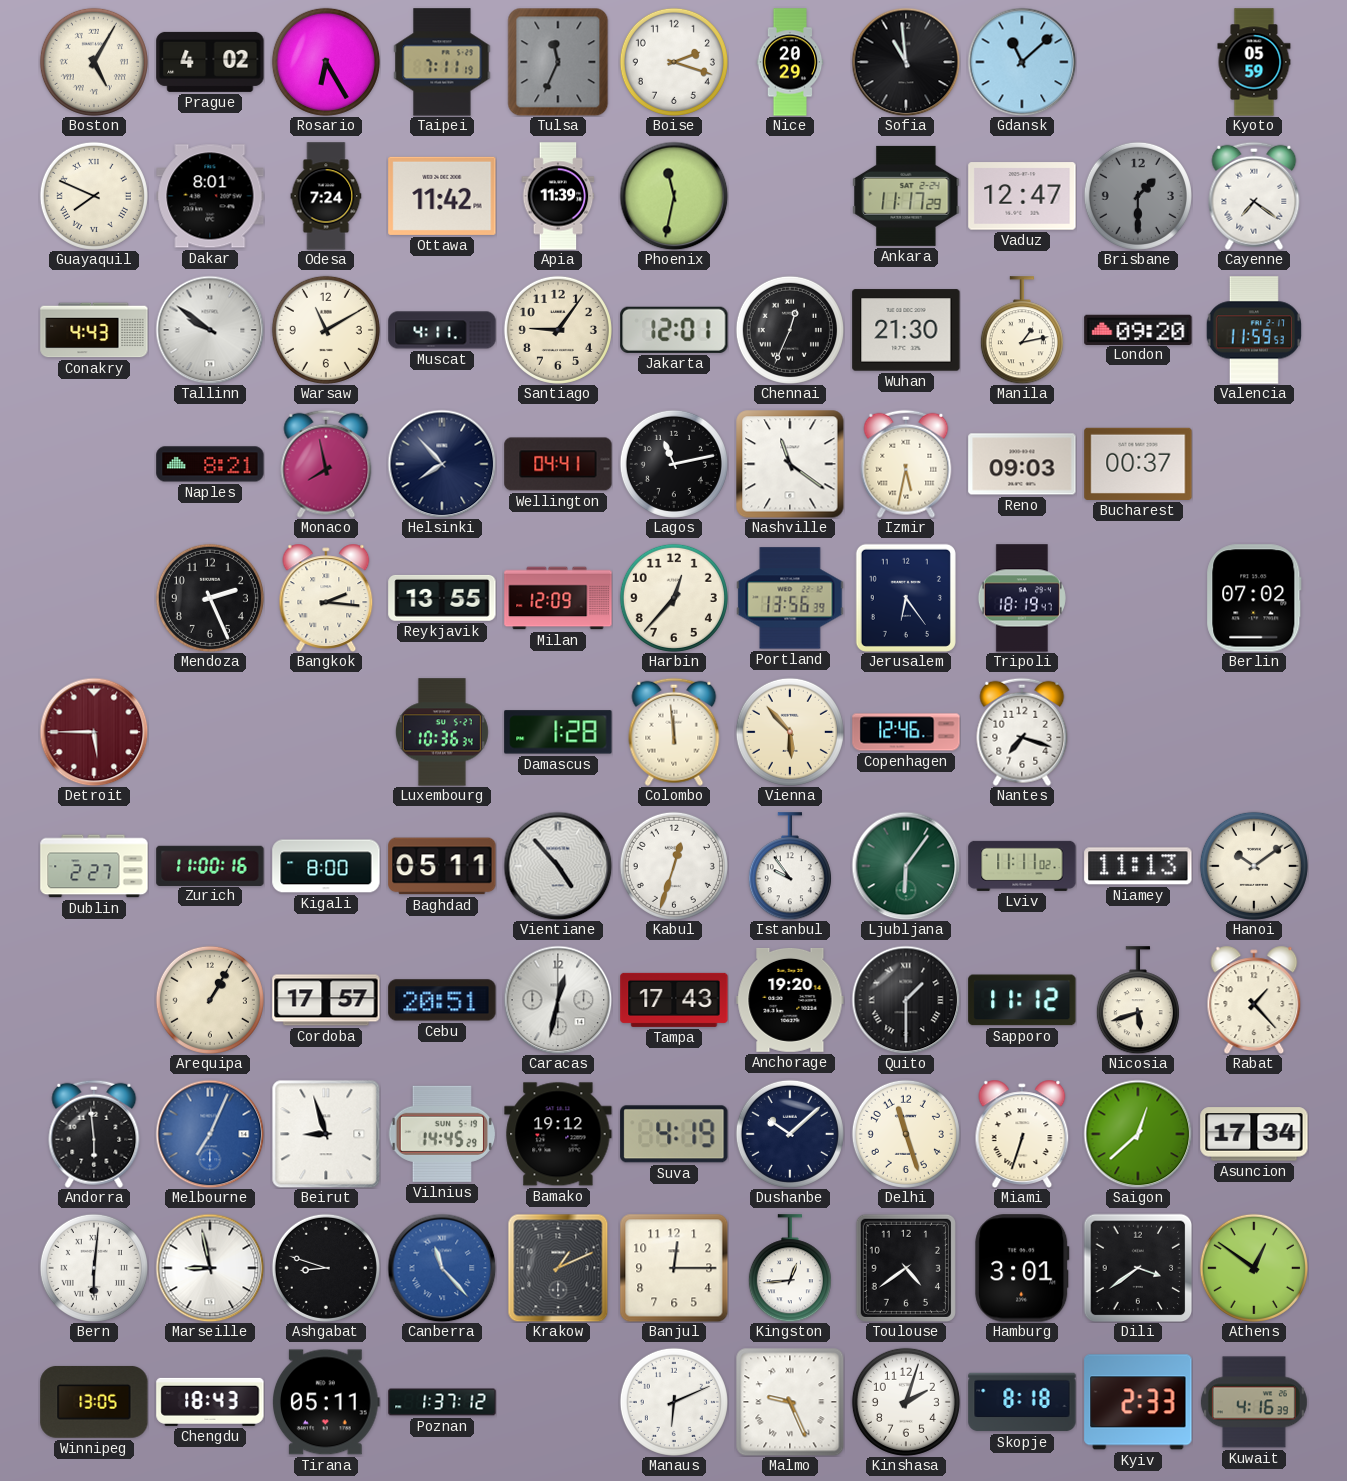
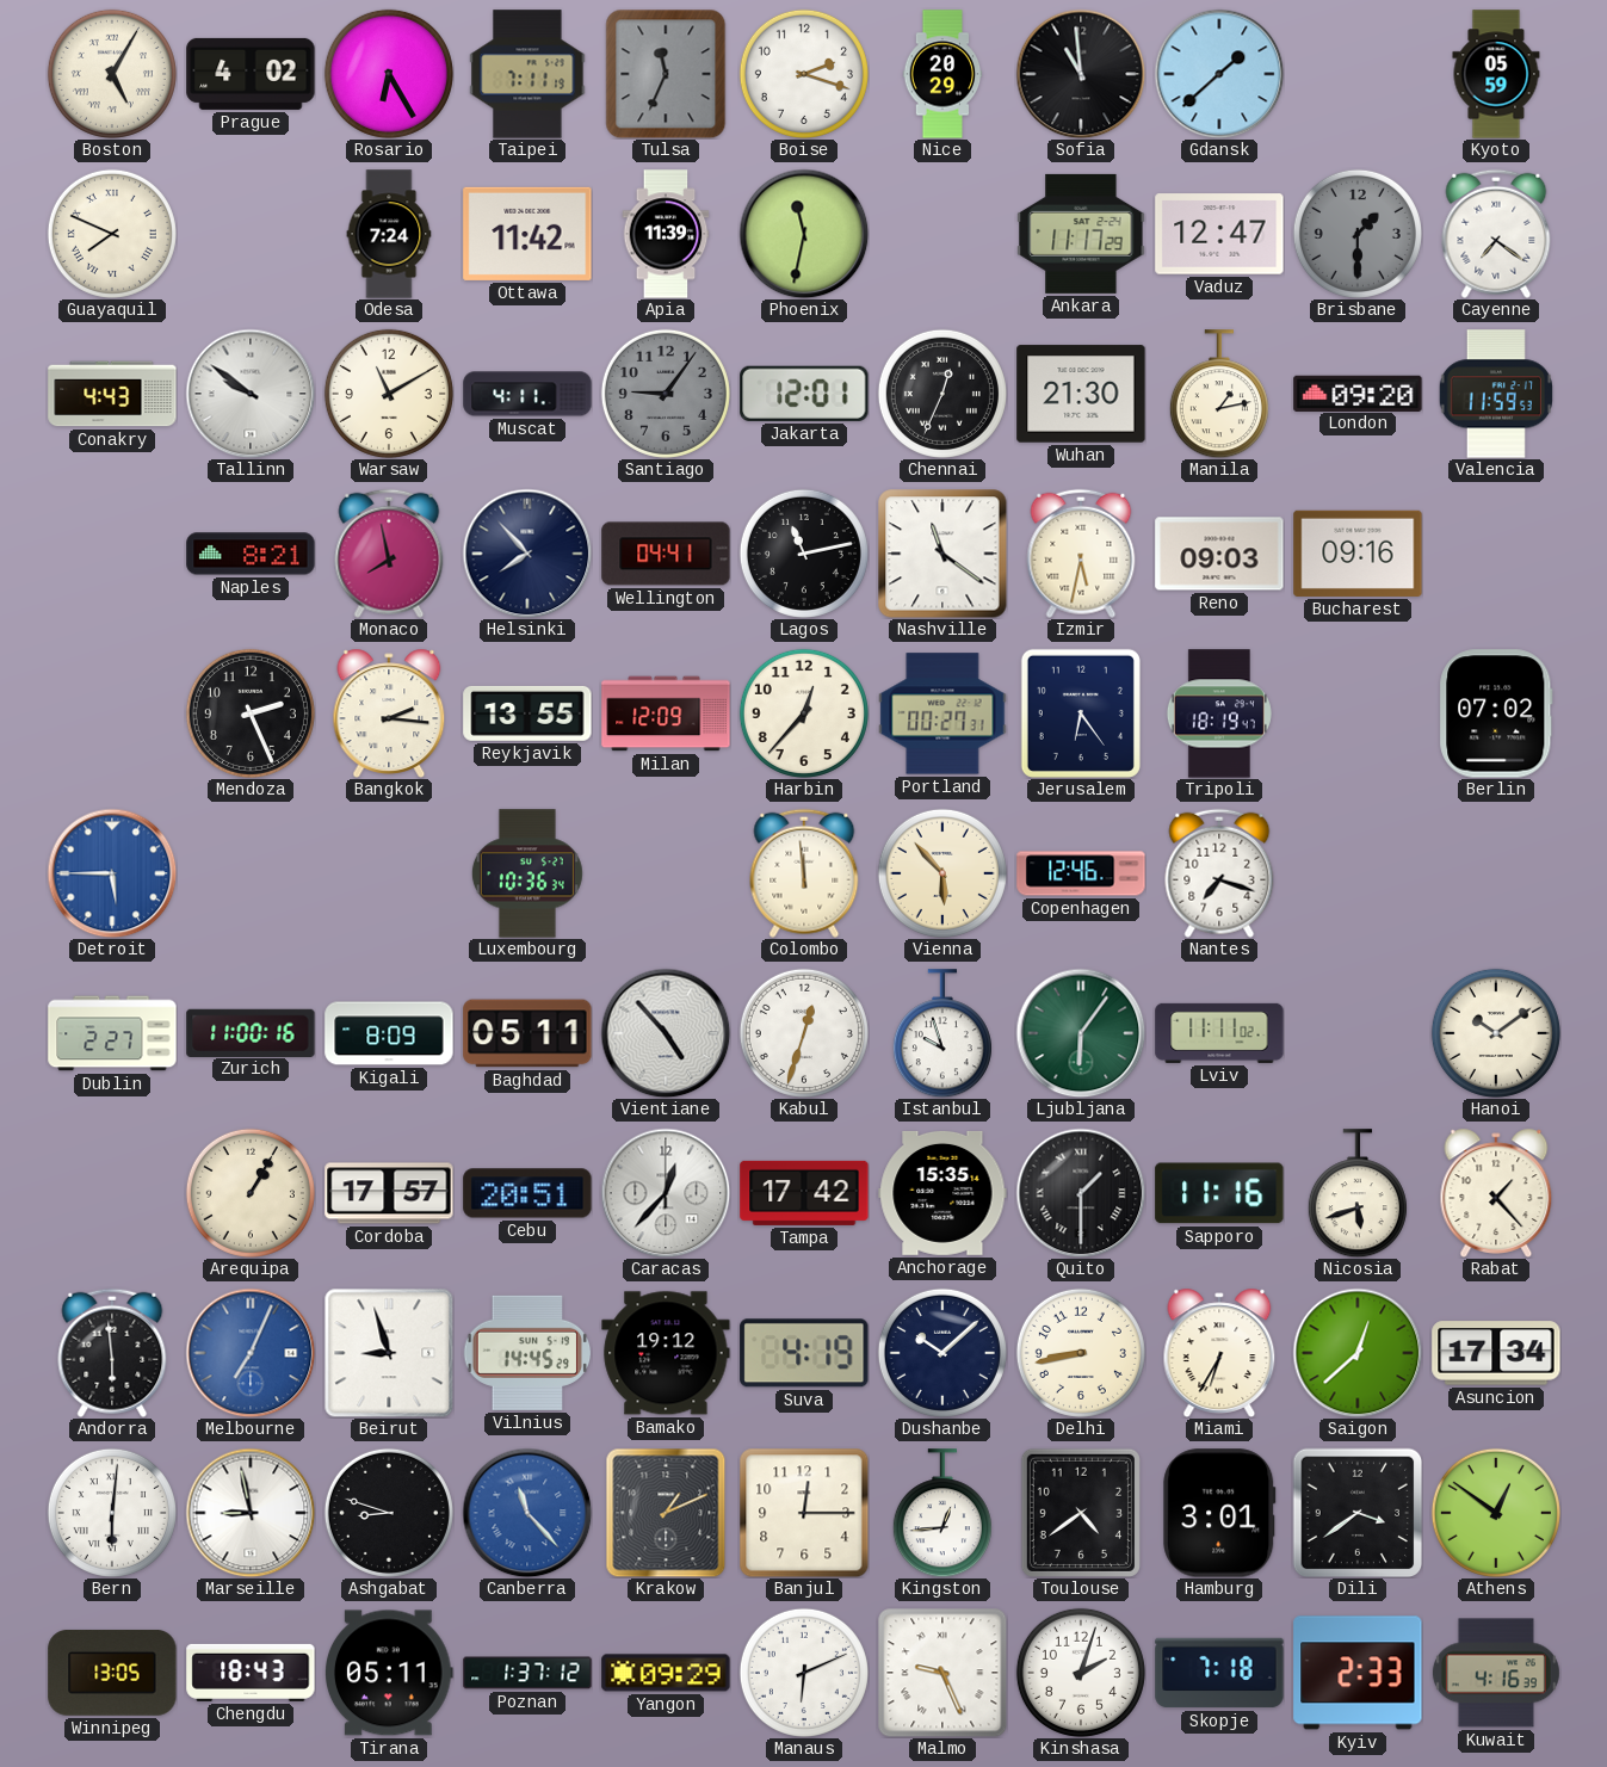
Gdansk: 11:08 -> 1:38
Dakar: 8:01 -> none
Santiago dial: cream -> grey
Bucharest: 00:37 -> 09:16
Portland: 13:56 -> 00:27
Detroit dial: burgundy -> blue
Damascus: 1:28 -> none
Kigali: 8:00 -> 8:09
Istanbul: 9:54 -> 9:57
Niamey: 11:13 -> none
Caracas: 12:32 -> 12:37
Tampa: 17:43 -> 17:42
Anchorage: 19:20 -> 15:35
Sapporo: 11:12 -> 11:16
Delhi: 11:27 -> 8:43
Miami: 6:33 -> 6:35
Yangon: none -> 09:29
Skopje: 8:18 -> 7:18
